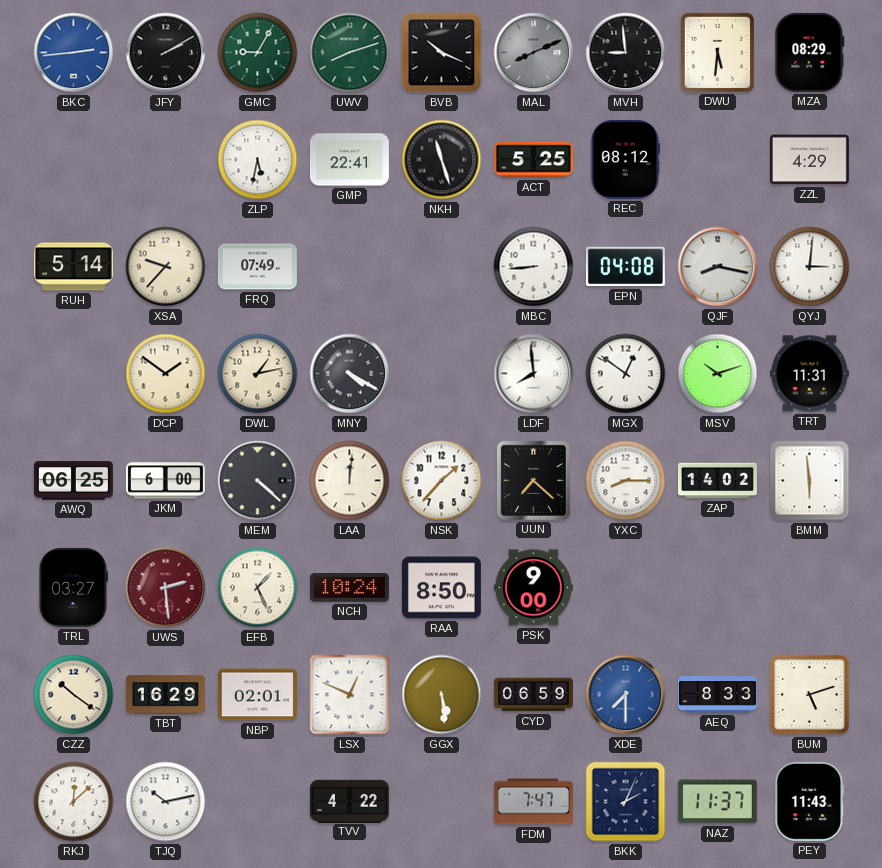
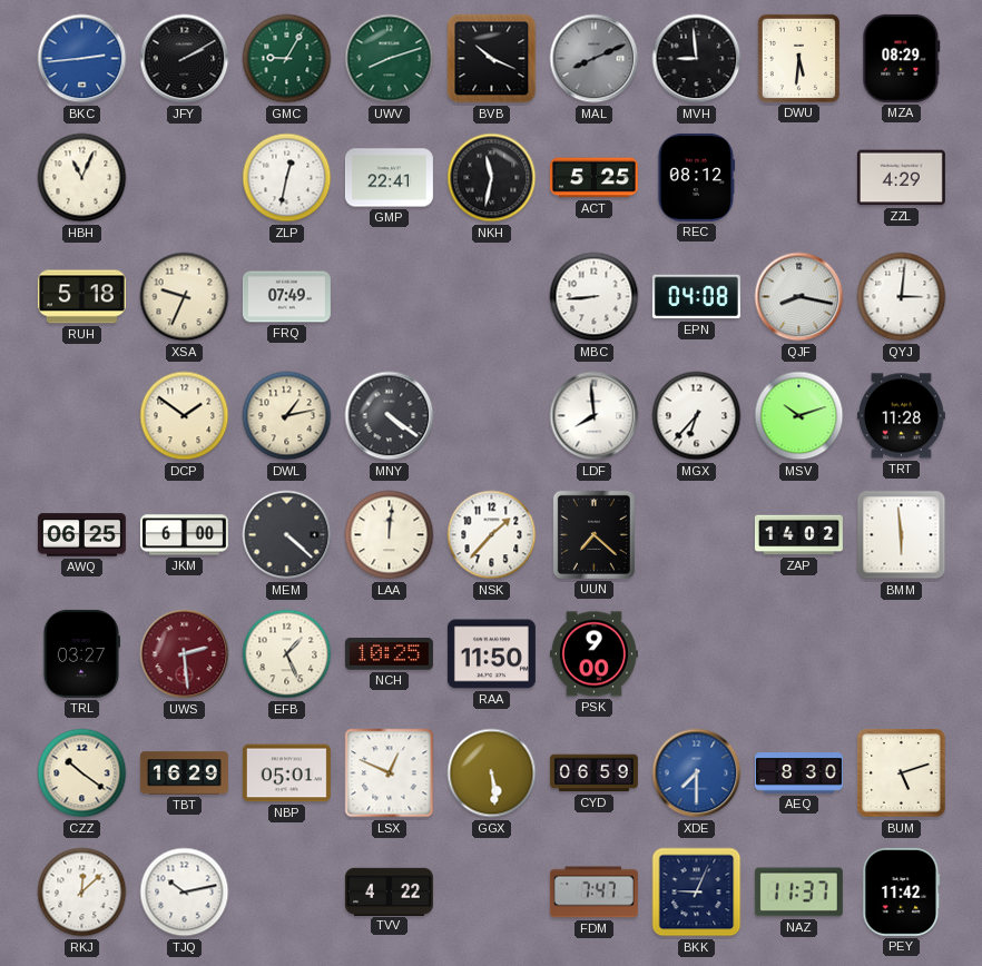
HBH: none -> 11:04
ZLP: 5:32 -> 12:32
NKH: 11:27 -> 11:32
RUH: 5:14 -> 5:18
XSA: 9:37 -> 9:34
MNY: 4:20 -> 4:21
MGX: 12:51 -> 6:37
TRT: 11:31 -> 11:28
YXC: 8:15 -> none
NCH: 10:24 -> 10:25
RAA: 8:50 -> 11:50
NBP: 02:01 -> 05:01
AEQ: 8:33 -> 8:30
BKK: 2:04 -> 9:04
PEY: 11:43 -> 11:42
